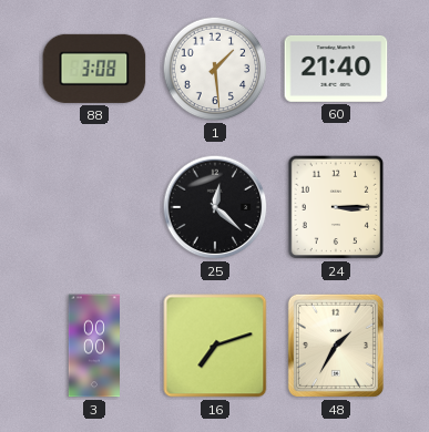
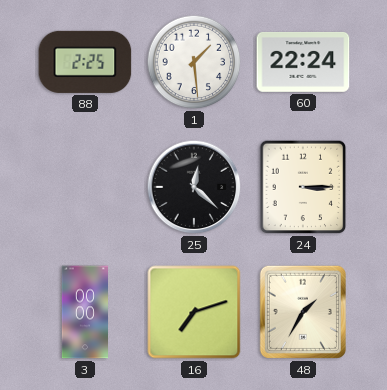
88: 3:08 -> 2:25
60: 21:40 -> 22:24
